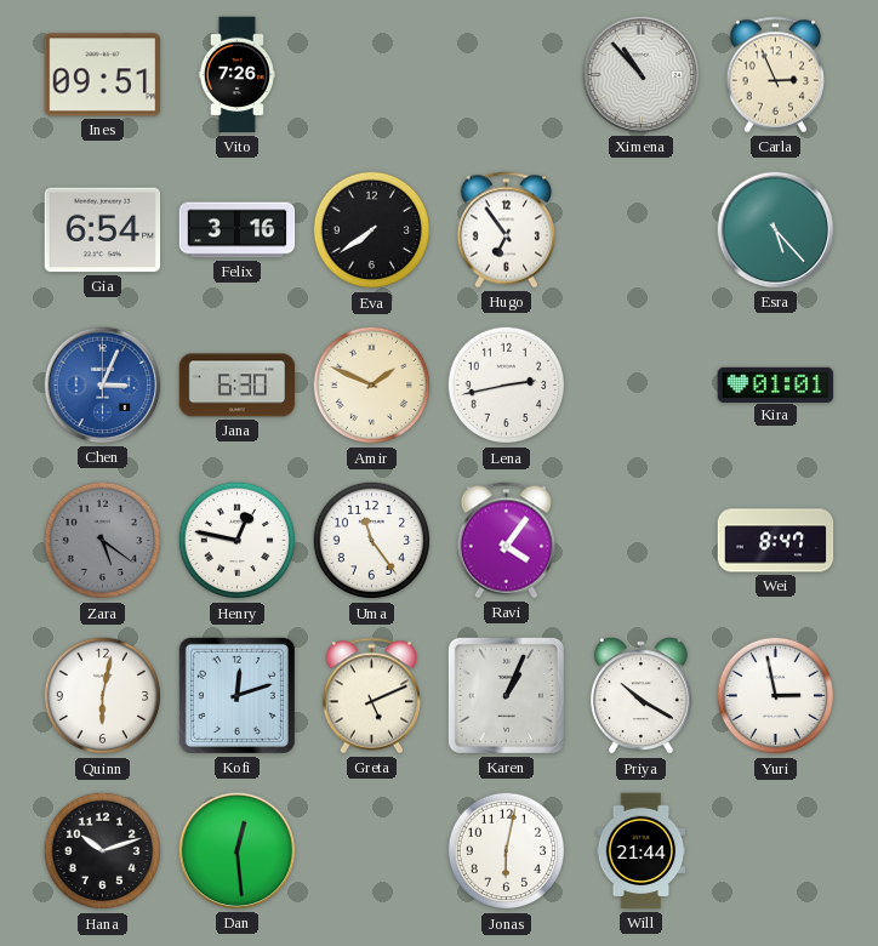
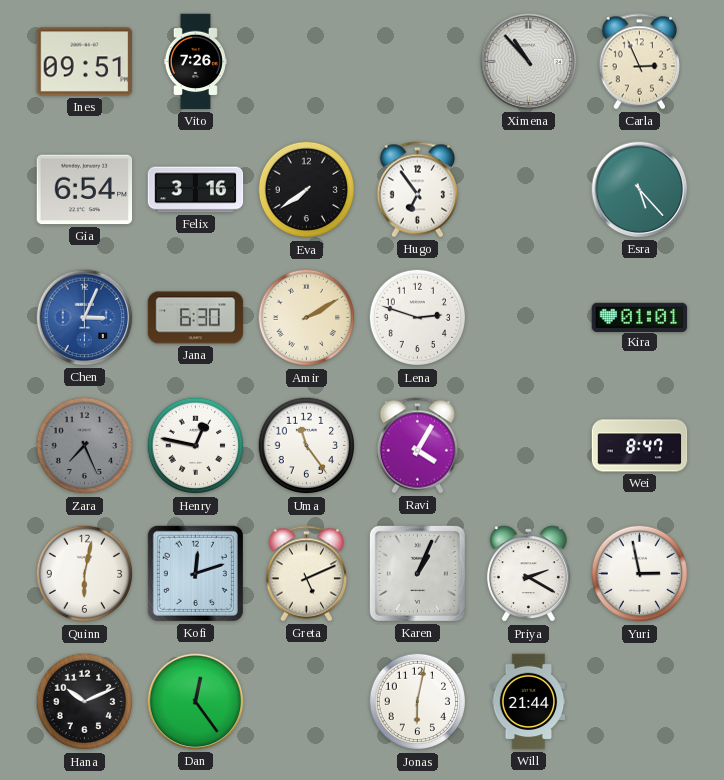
Amir: 1:49 -> 2:10
Lena: 2:43 -> 2:48
Zara: 5:21 -> 7:26
Ravi: 4:06 -> 4:05
Priya: 10:20 -> 2:20
Hana: 10:12 -> 10:11
Dan: 12:29 -> 12:24
